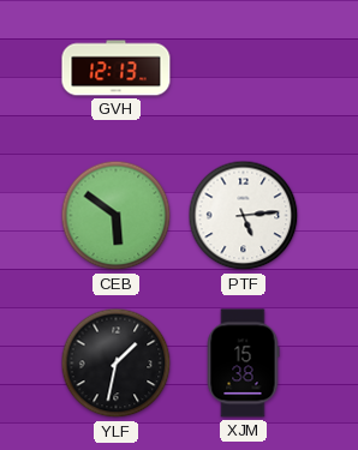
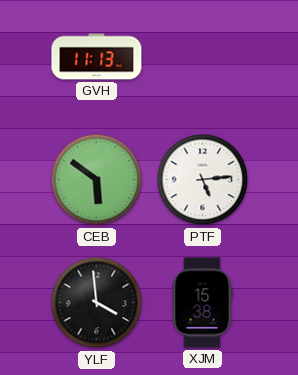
GVH: 12:13 -> 11:13
YLF: 1:32 -> 3:59
